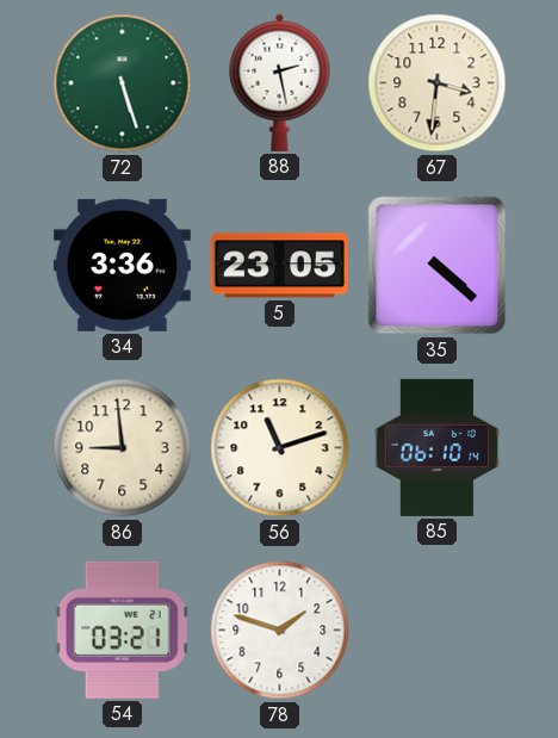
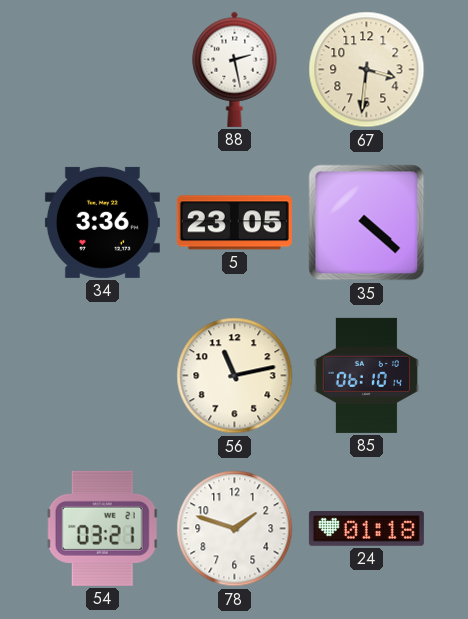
72: 5:27 -> none
86: 8:59 -> none
56: 11:12 -> 11:13
24: none -> 01:18
